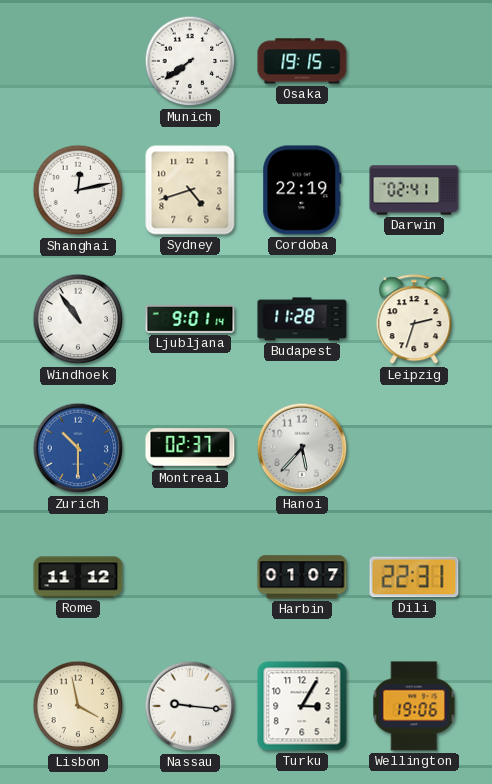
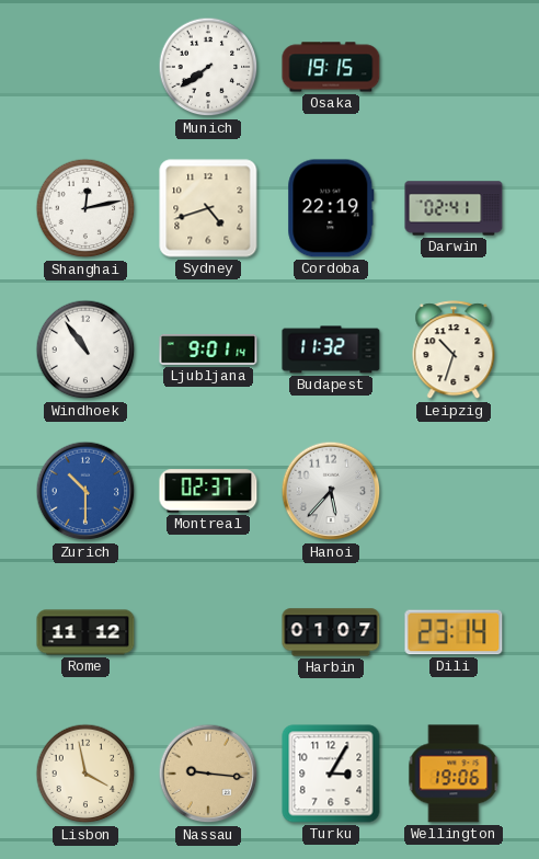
Budapest: 11:28 -> 11:32
Leipzig: 2:33 -> 10:33
Dili: 22:31 -> 23:14
Nassau dial: white -> champagne
